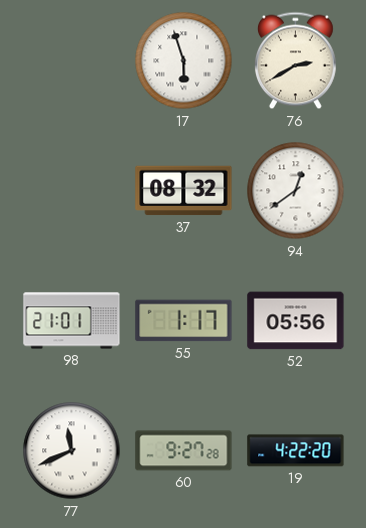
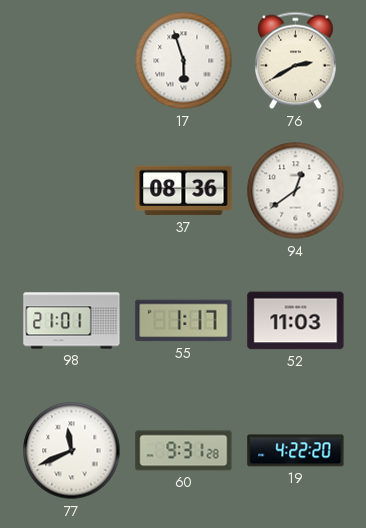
37: 08:32 -> 08:36
52: 05:56 -> 11:03
60: 9:27 -> 9:31
